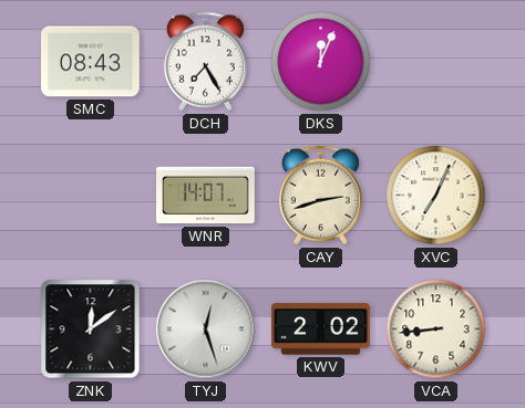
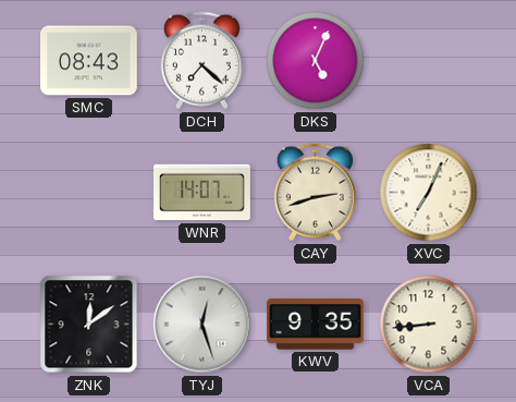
DCH: 7:25 -> 7:22
DKS: 12:04 -> 5:04
KWV: 2:02 -> 9:35
